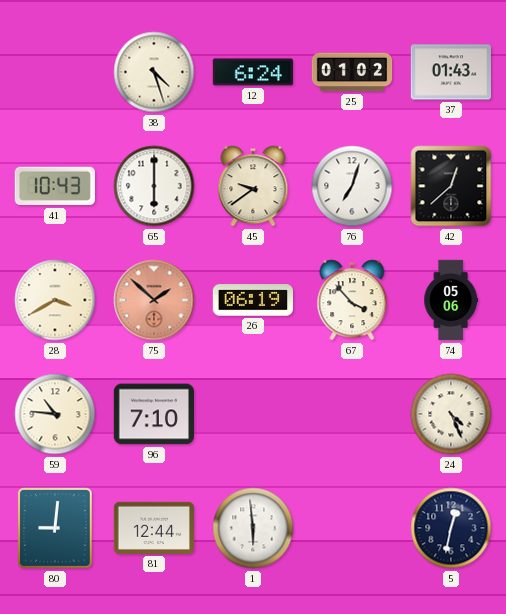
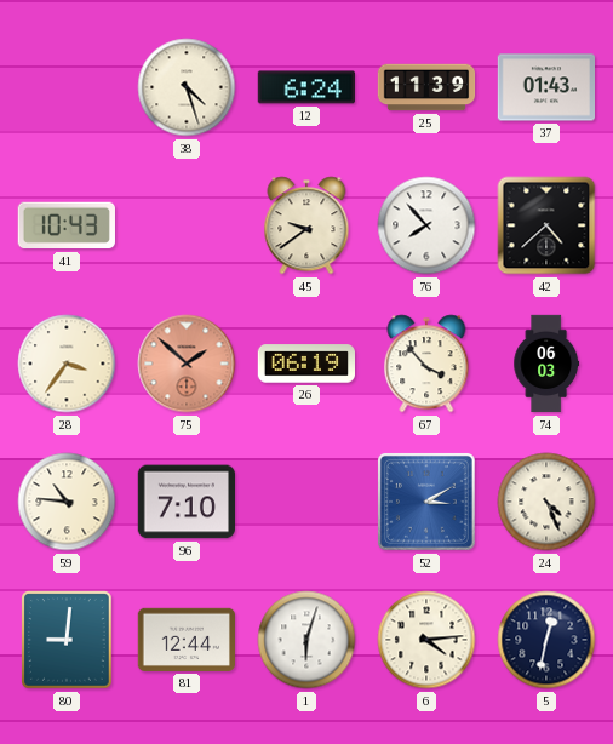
25: 01:02 -> 11:39
65: 6:00 -> none
76: 7:03 -> 7:53
42: 12:38 -> 4:38
28: 3:40 -> 3:36
74: 05:06 -> 06:03
52: none -> 3:10
1: 5:59 -> 6:03
6: none -> 4:14
